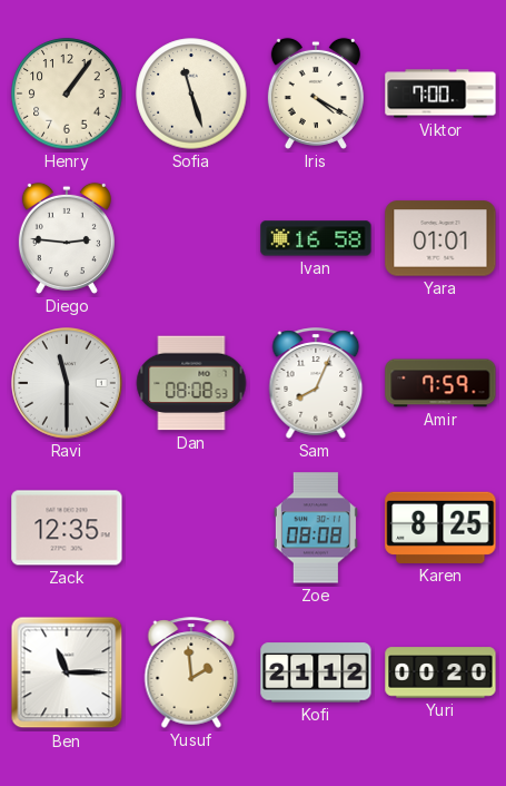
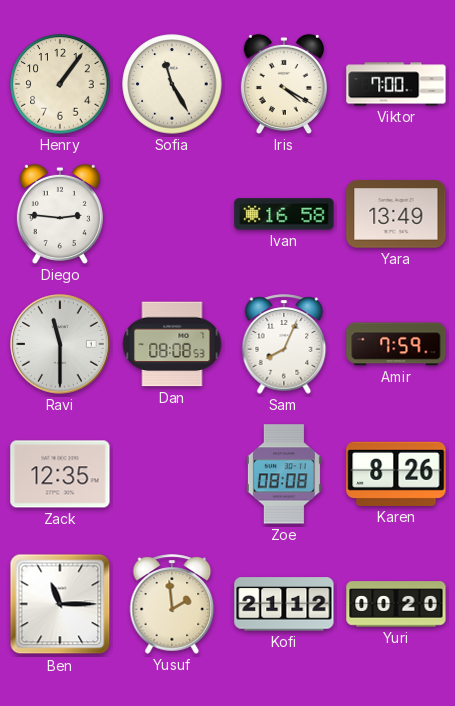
Sofia: 11:27 -> 11:25
Yara: 01:01 -> 13:49
Karen: 8:25 -> 8:26
